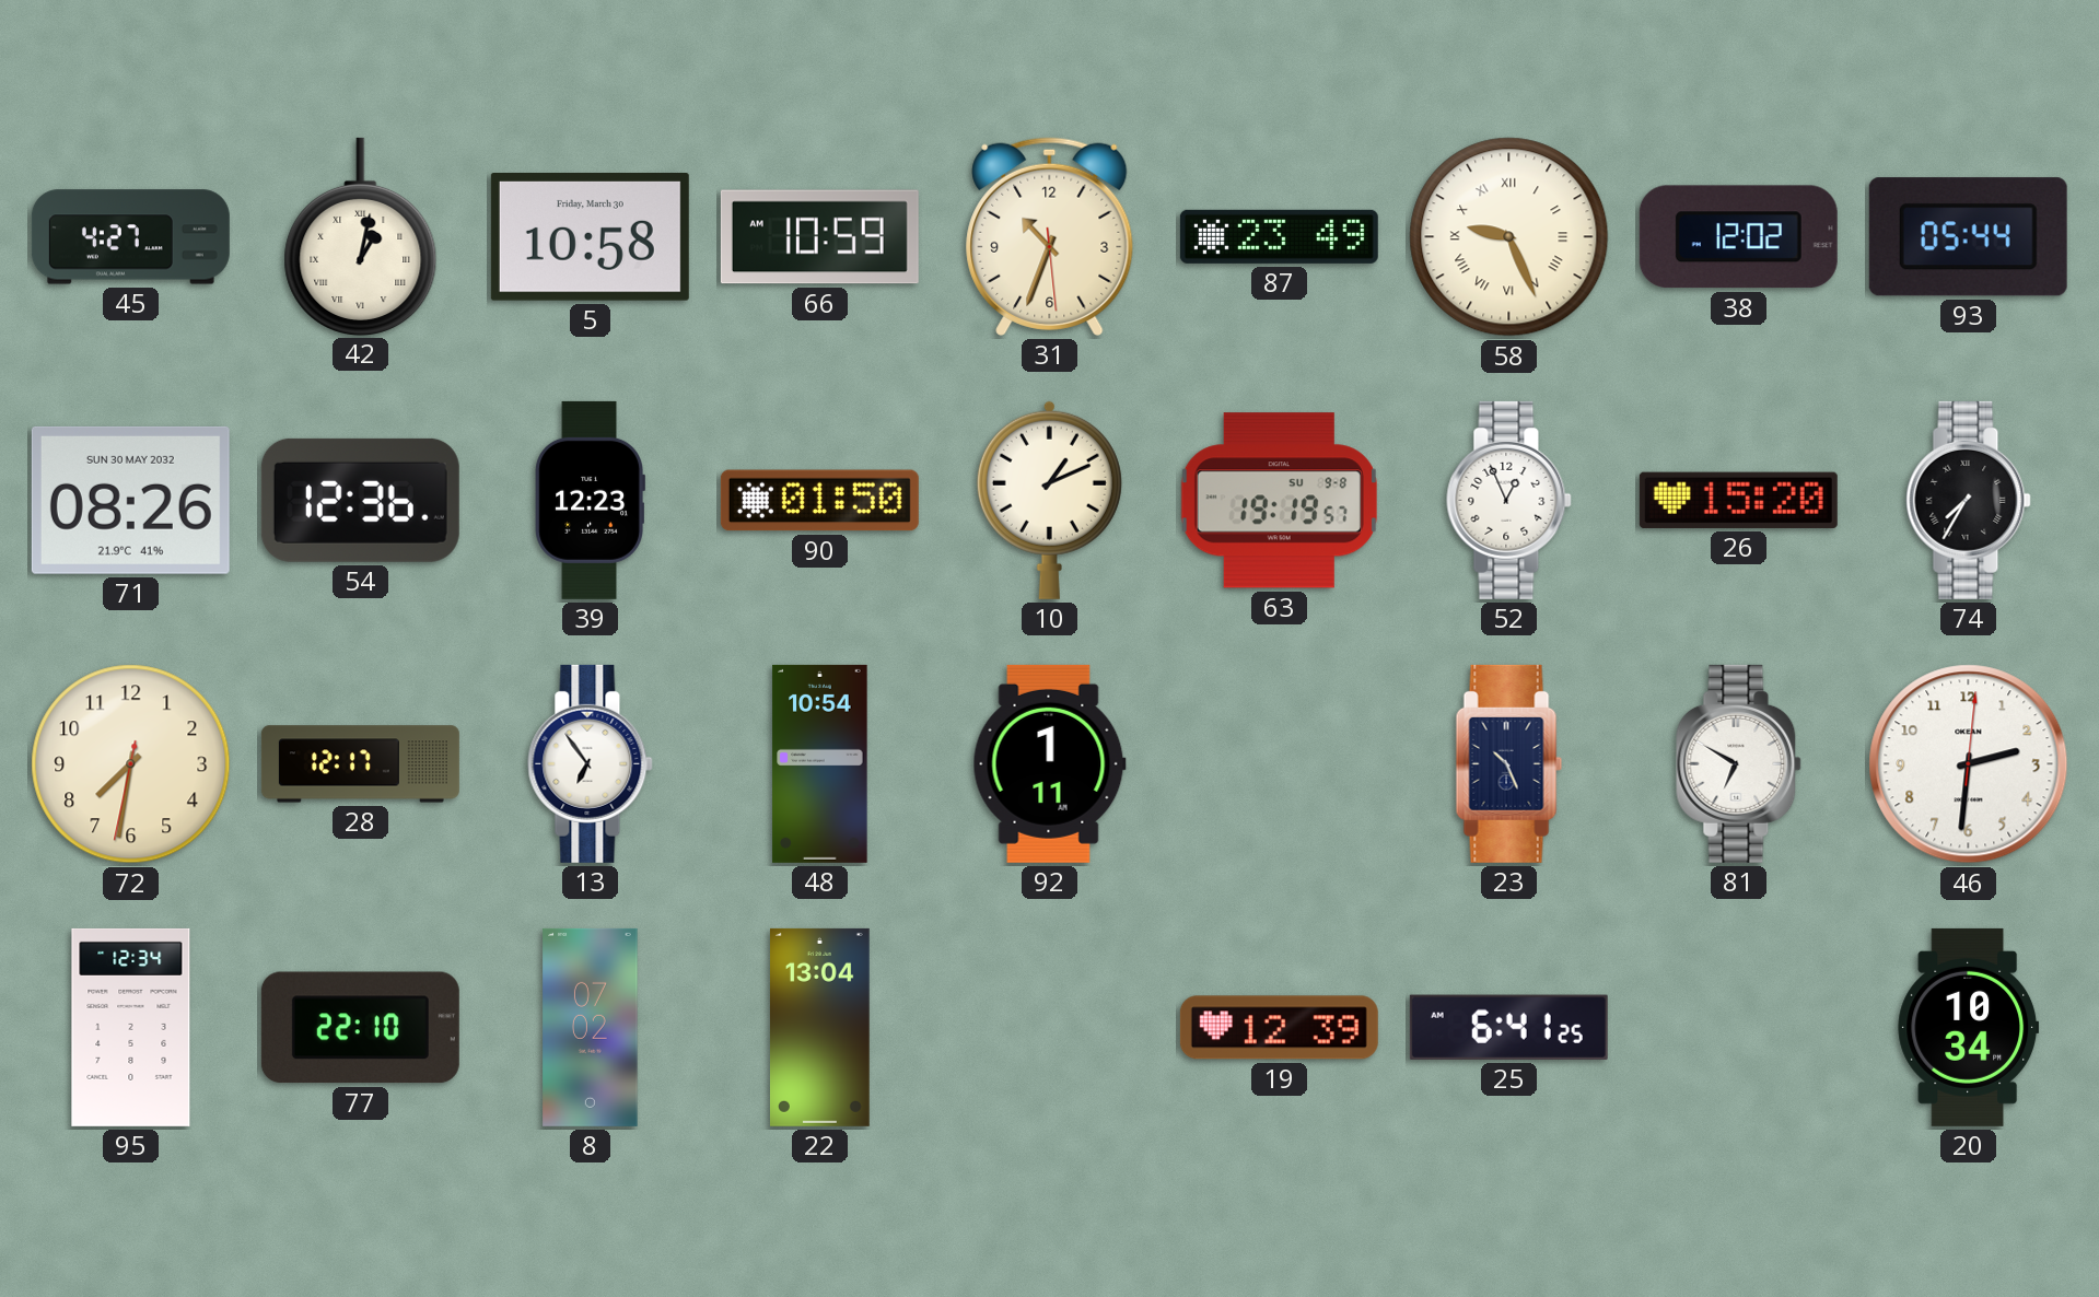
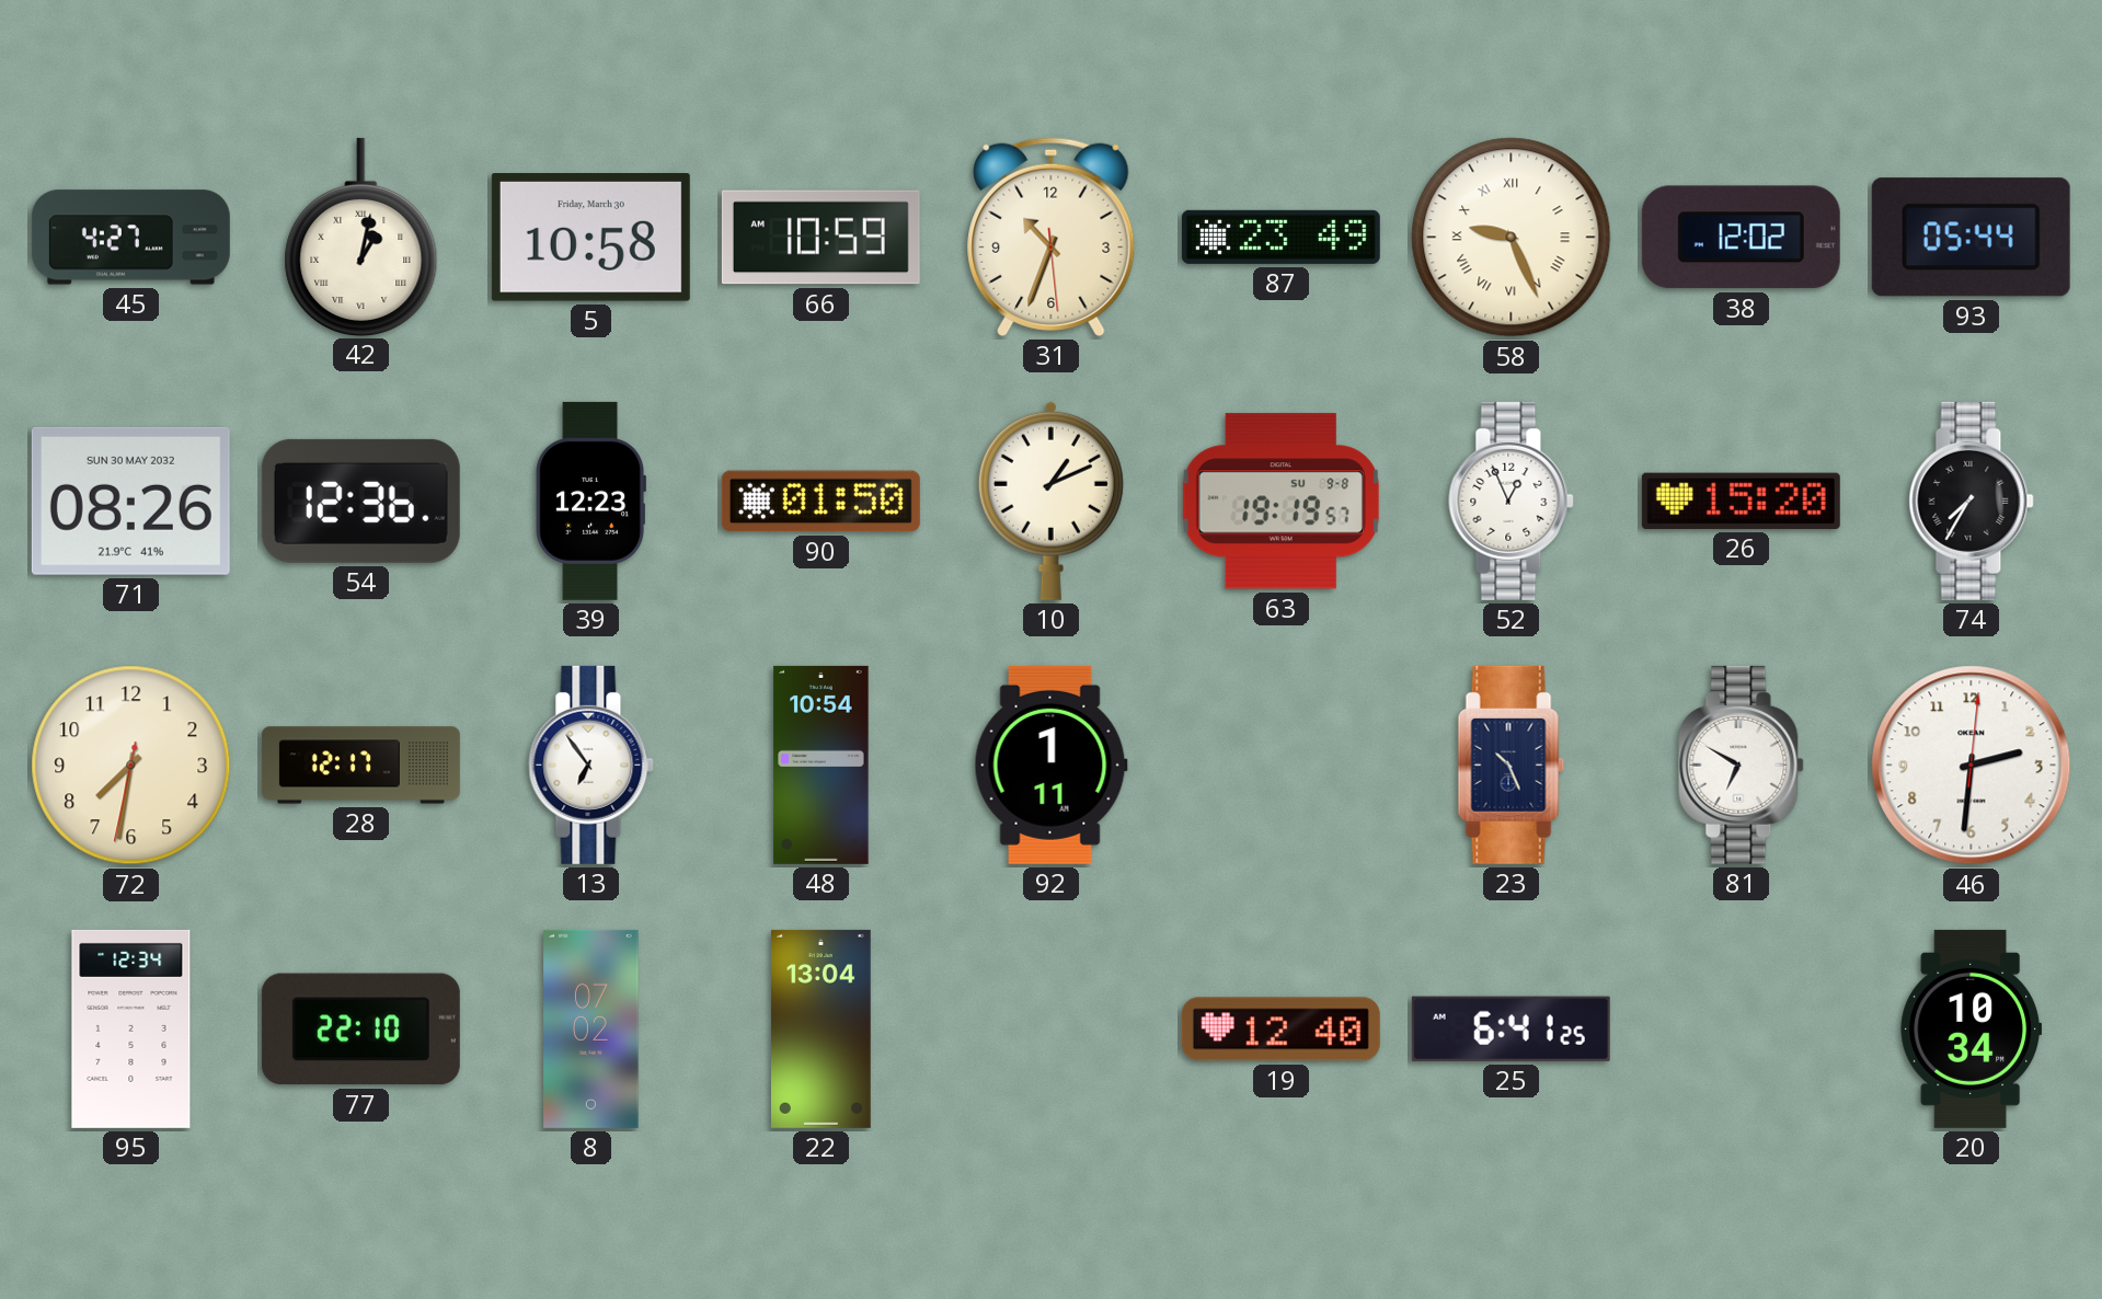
19: 12:39 -> 12:40
